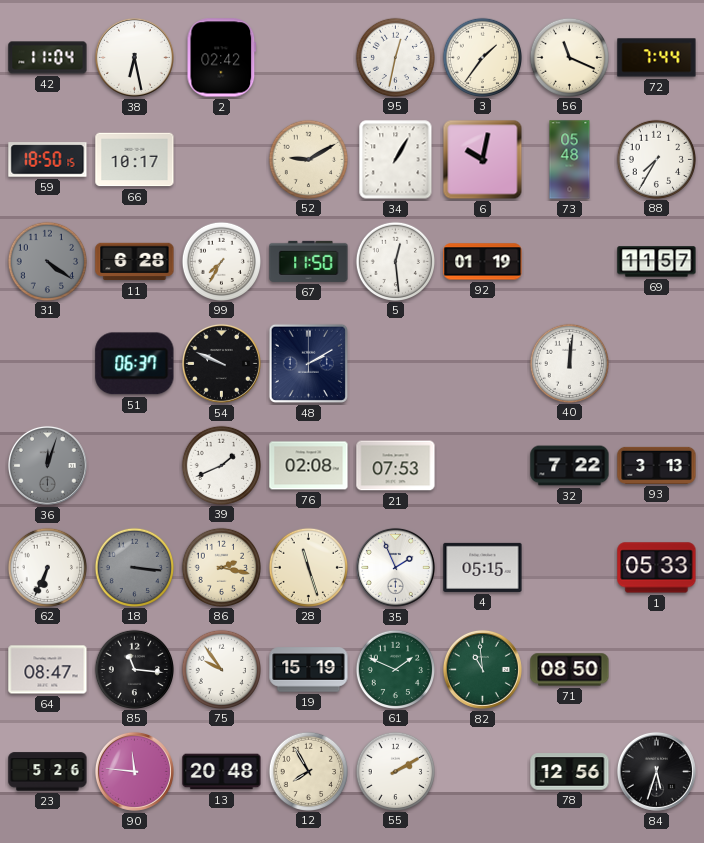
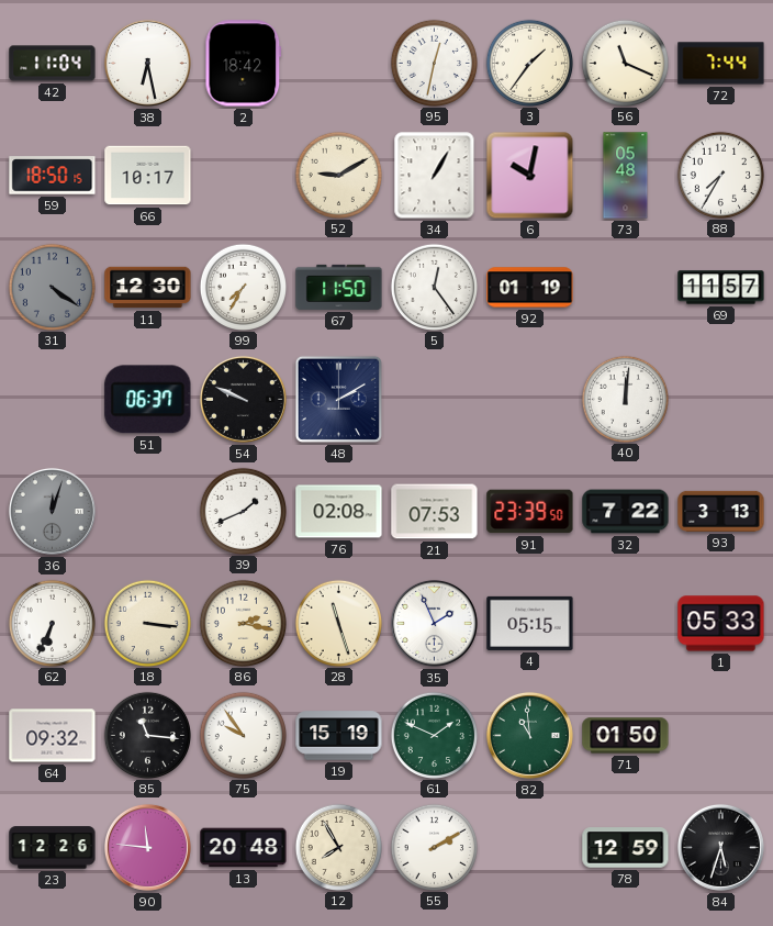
2: 02:42 -> 18:42
11: 6:28 -> 12:30
5: 12:29 -> 12:24
91: none -> 23:39
18 dial: grey -> cream
64: 08:47 -> 09:32
71: 08:50 -> 01:50
23: 5:26 -> 12:26
78: 12:56 -> 12:59
